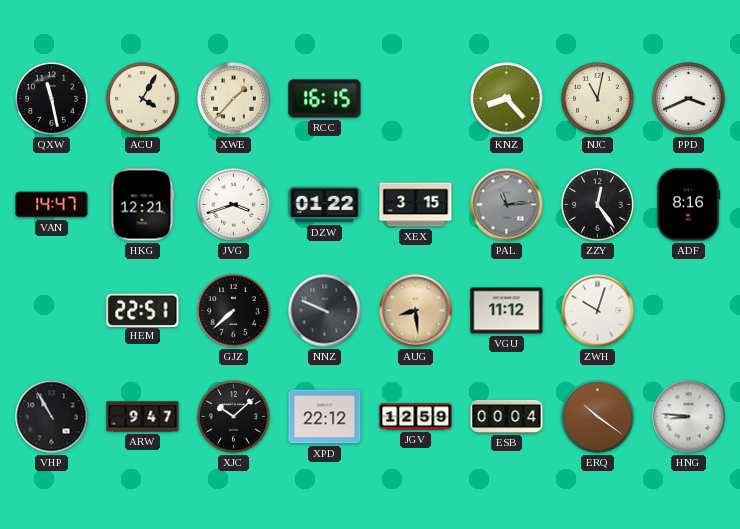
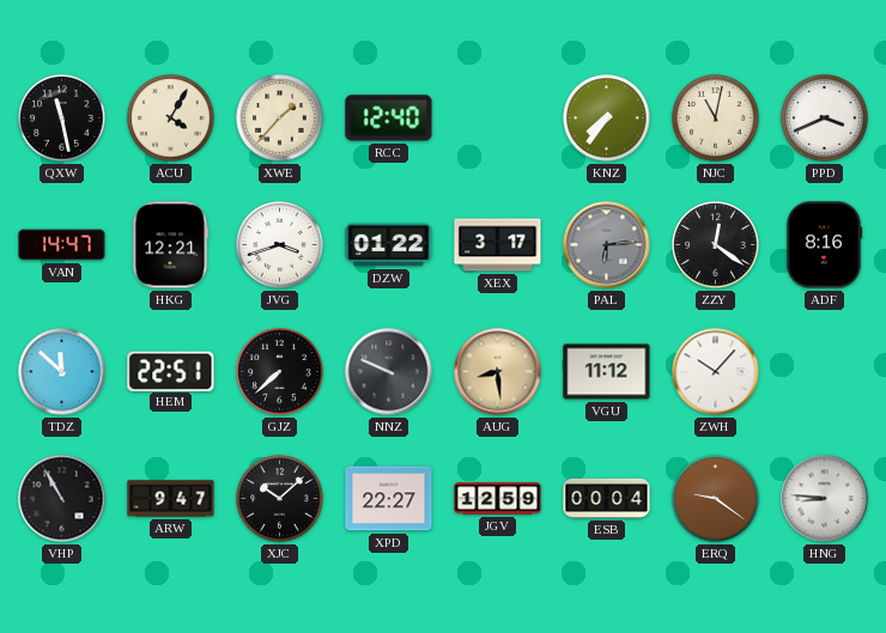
RCC: 16:15 -> 12:40
KNZ: 8:23 -> 7:36
XEX: 3:15 -> 3:17
PAL: 11:14 -> 6:14
ZZY: 12:24 -> 12:21
TDZ: none -> 11:52
ZWH: 10:03 -> 10:07
XPD: 22:12 -> 22:27
ERQ: 10:21 -> 9:21
